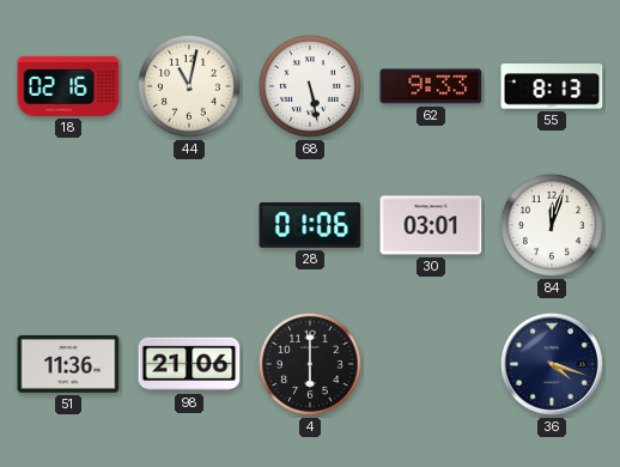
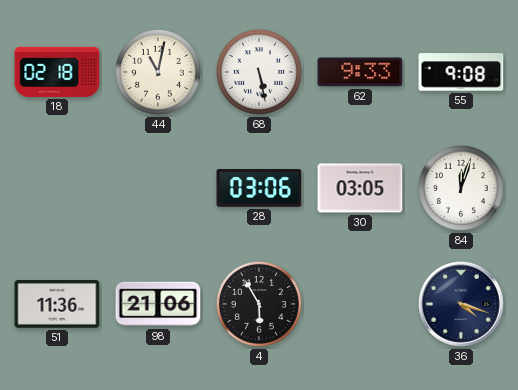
18: 02:16 -> 02:18
55: 8:13 -> 9:08
28: 01:06 -> 03:06
30: 03:01 -> 03:05
4: 6:00 -> 5:55
